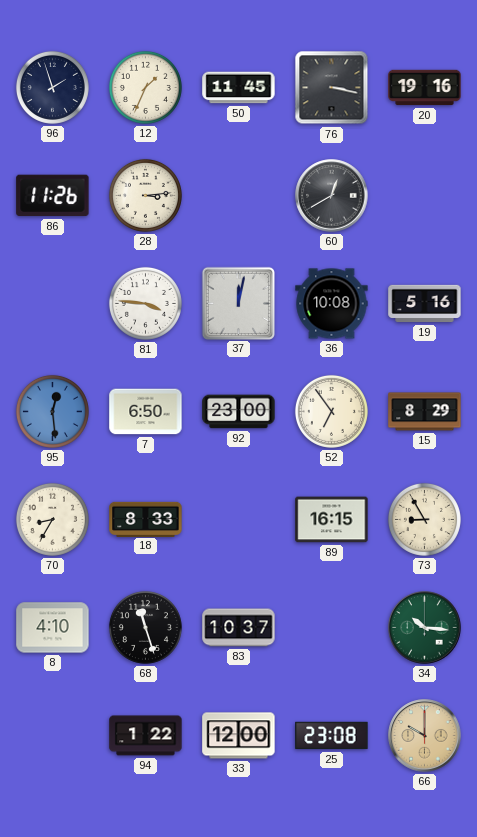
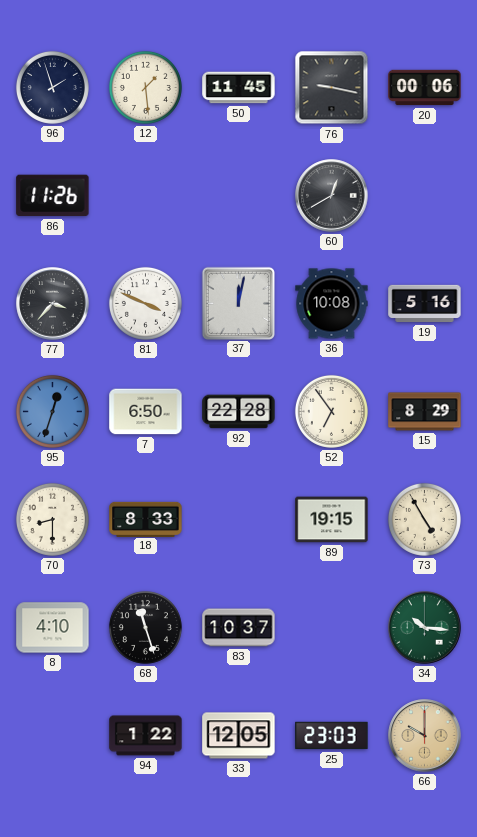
12: 1:34 -> 1:29
76: 3:17 -> 9:17
20: 19:16 -> 00:06
28: 3:14 -> none
77: none -> 3:37
81: 3:46 -> 3:49
95: 12:29 -> 12:33
92: 23:00 -> 22:28
70: 8:35 -> 8:30
89: 16:15 -> 19:15
73: 8:55 -> 4:55
33: 12:00 -> 12:05
25: 23:08 -> 23:03
